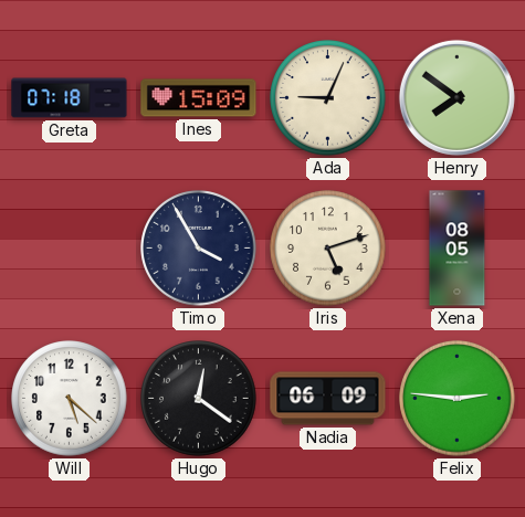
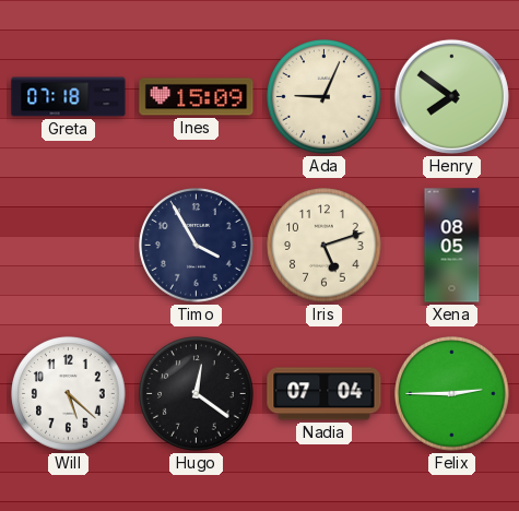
Nadia: 06:09 -> 07:04
Felix: 2:46 -> 2:45
